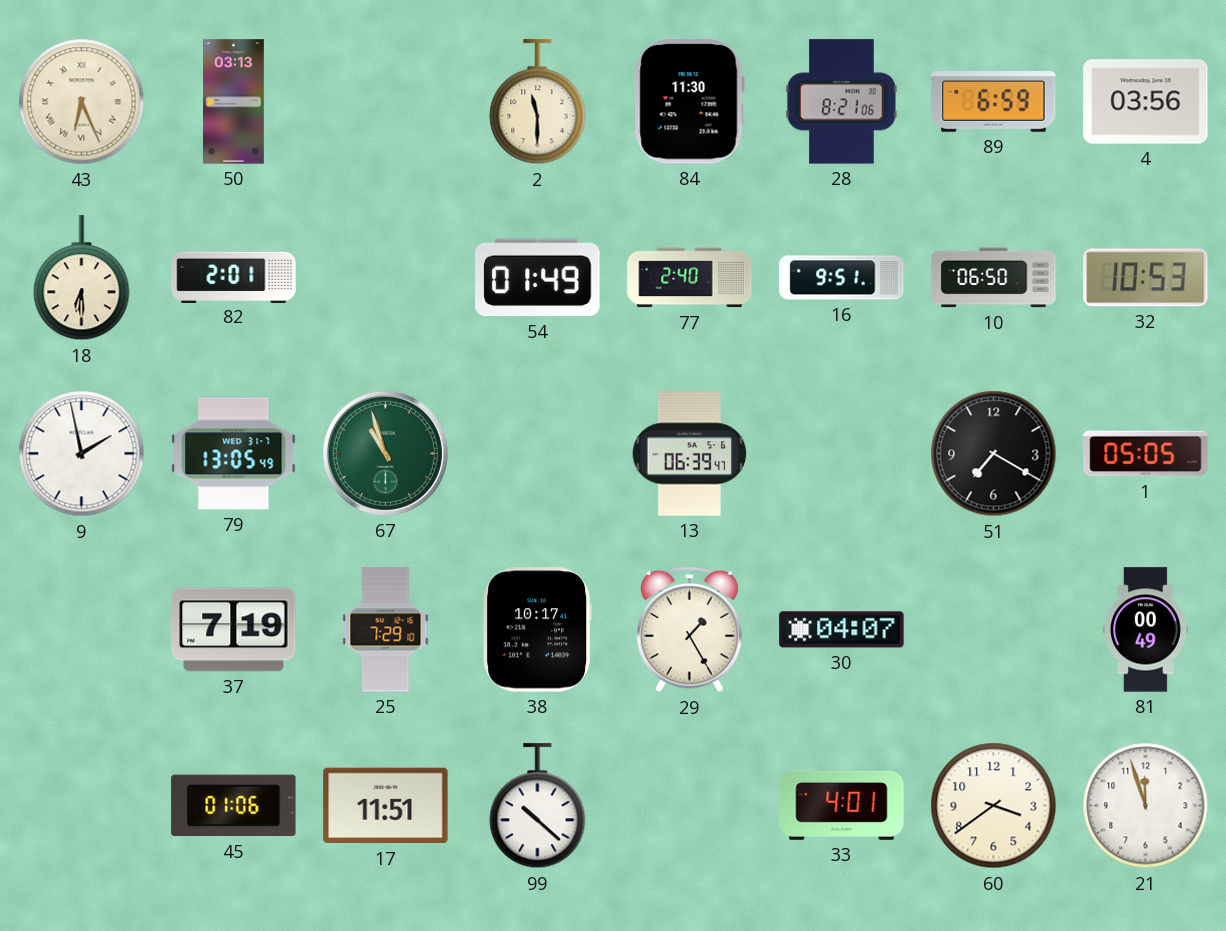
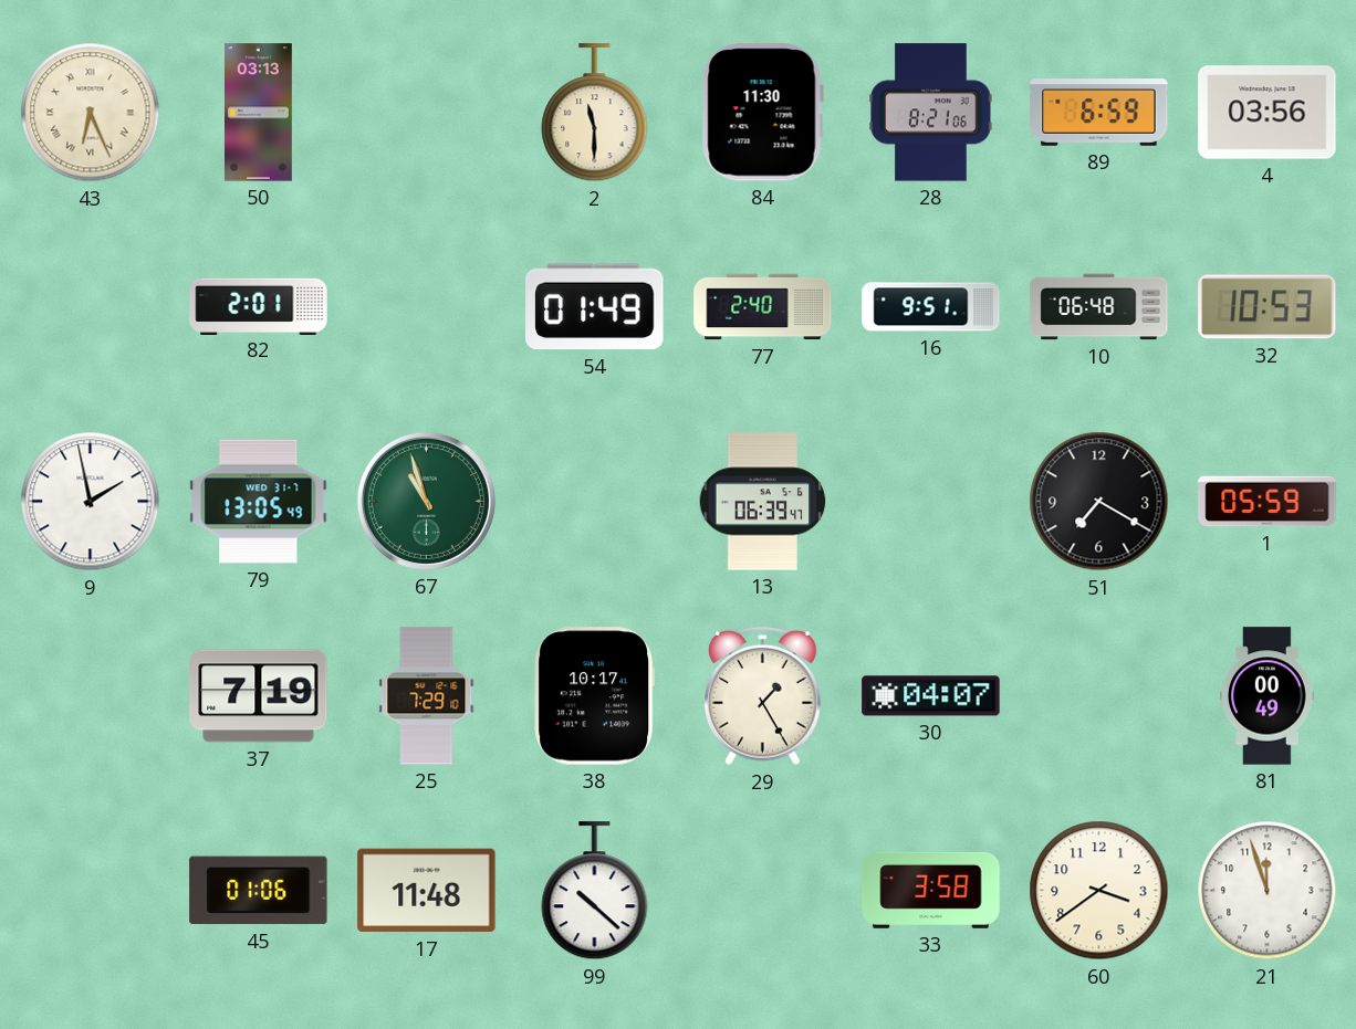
18: 6:30 -> none
10: 06:50 -> 06:48
1: 05:05 -> 05:59
17: 11:51 -> 11:48
33: 4:01 -> 3:58
